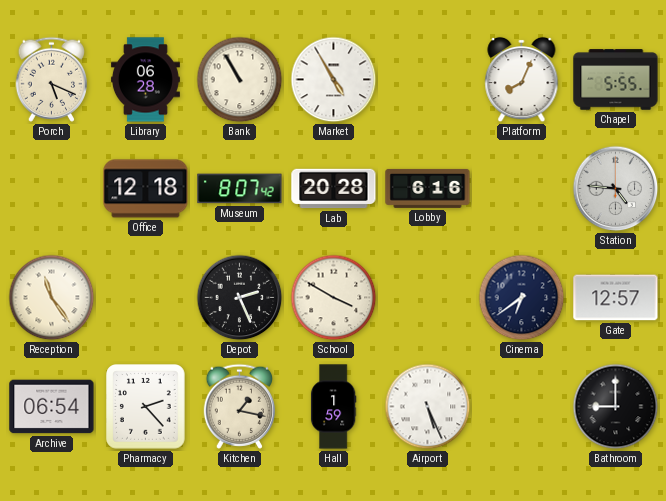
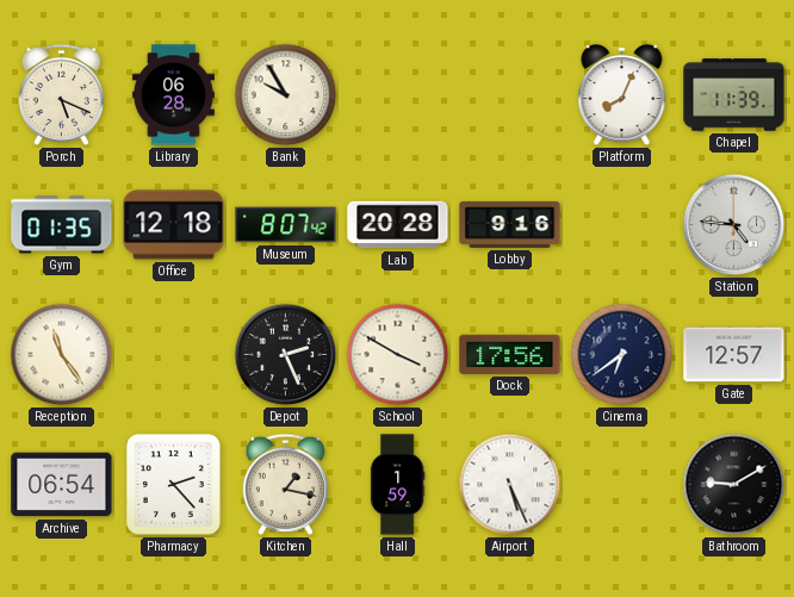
Bank: 10:55 -> 9:55
Market: 4:55 -> none
Chapel: 5:55 -> 11:39
Gym: none -> 01:35
Lobby: 6:16 -> 9:16
Dock: none -> 17:56
Bathroom: 9:00 -> 9:10
